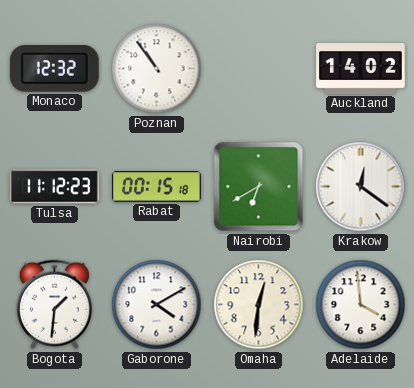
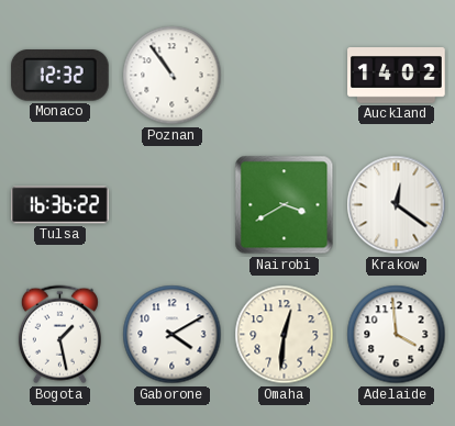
Tulsa: 11:12 -> 16:36
Rabat: 00:15 -> none
Nairobi: 6:40 -> 3:40
Bogota: 1:31 -> 1:28
